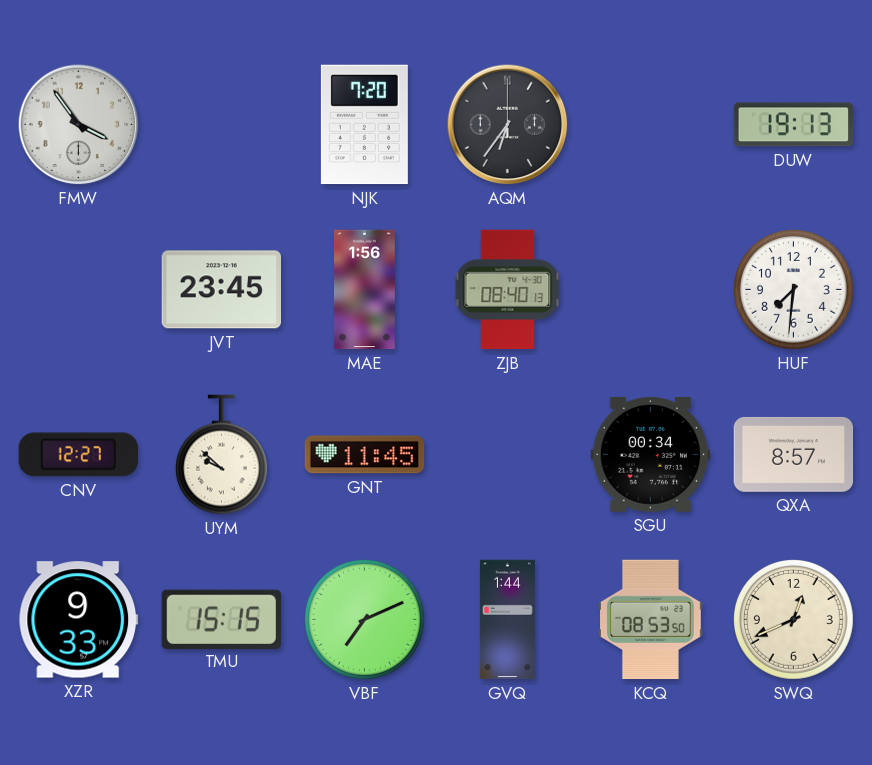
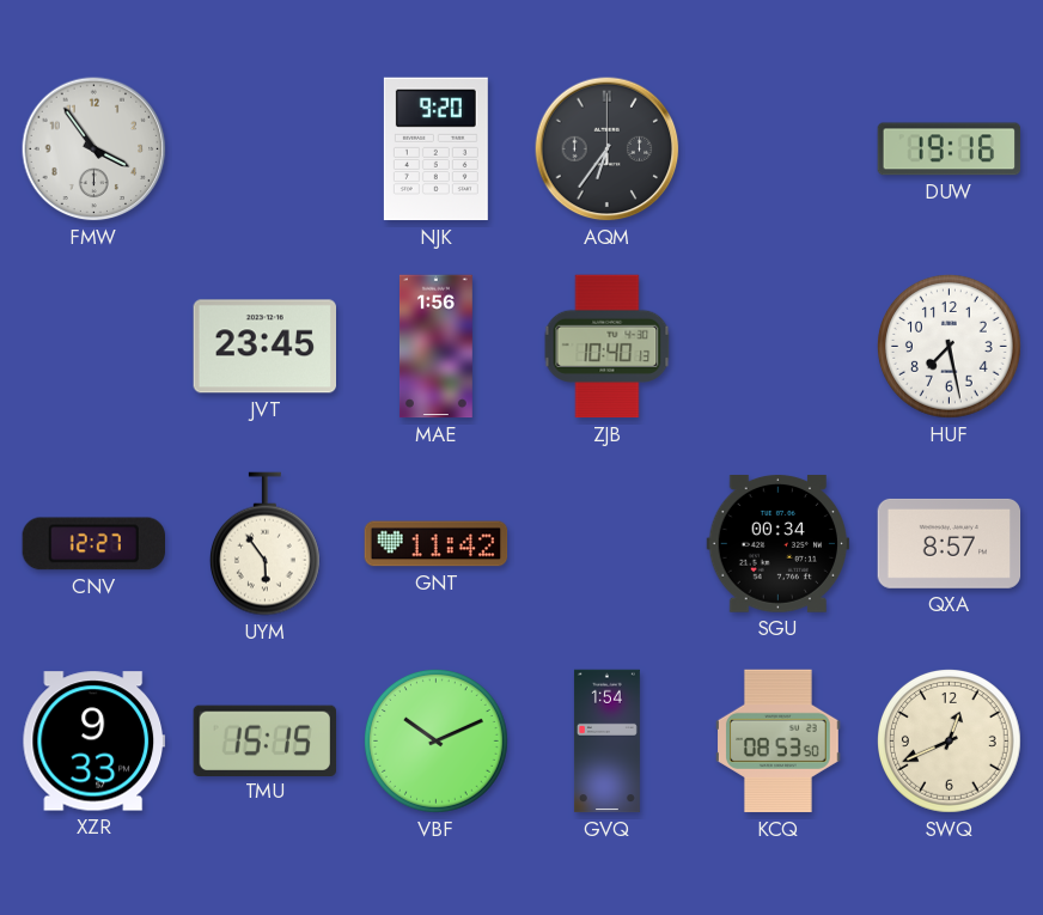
NJK: 7:20 -> 9:20
DUW: 19:13 -> 19:16
ZJB: 08:40 -> 10:40
HUF: 7:31 -> 7:28
UYM: 9:52 -> 5:54
GNT: 11:45 -> 11:42
VBF: 7:11 -> 10:11
GVQ: 1:44 -> 1:54
